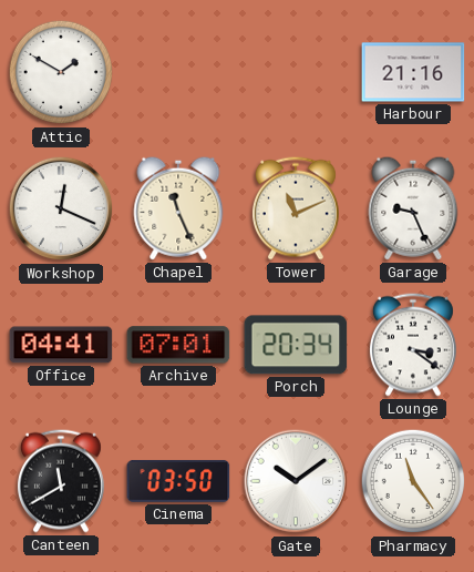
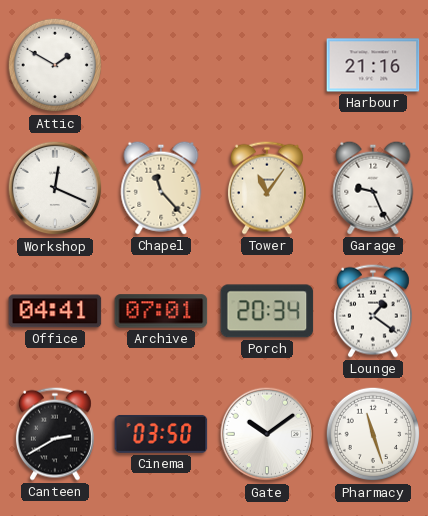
Chapel: 11:26 -> 11:23
Tower: 11:11 -> 11:06
Lounge: 3:21 -> 1:21
Canteen: 11:40 -> 2:40
Pharmacy: 11:24 -> 11:27
